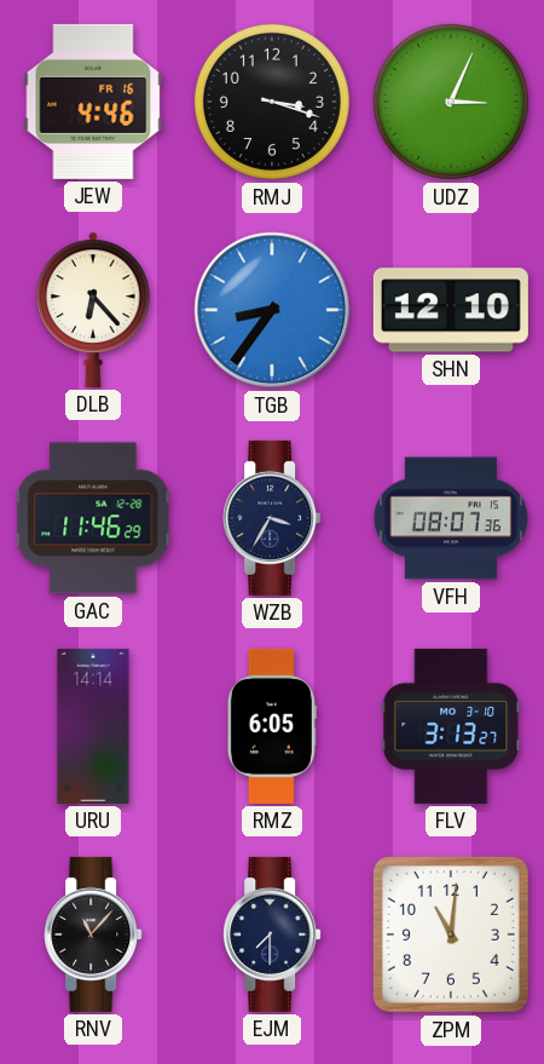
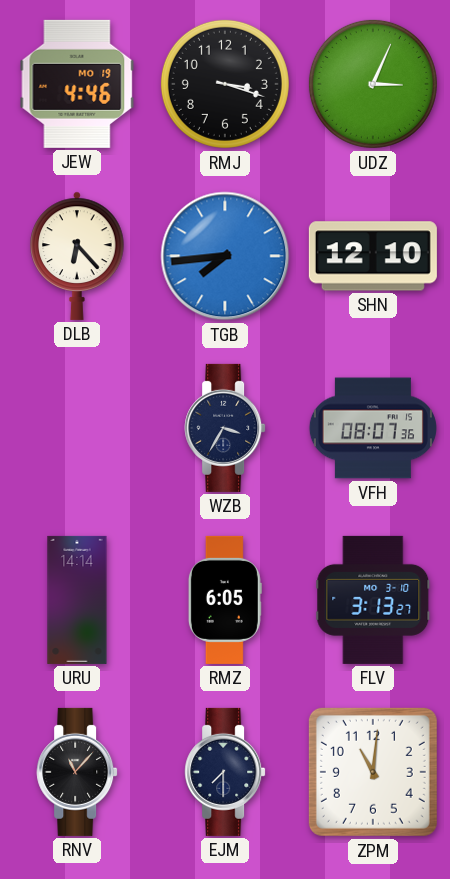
JEW date: FR 16 -> MO 19
TGB: 8:36 -> 7:44
GAC: 11:46 -> none
